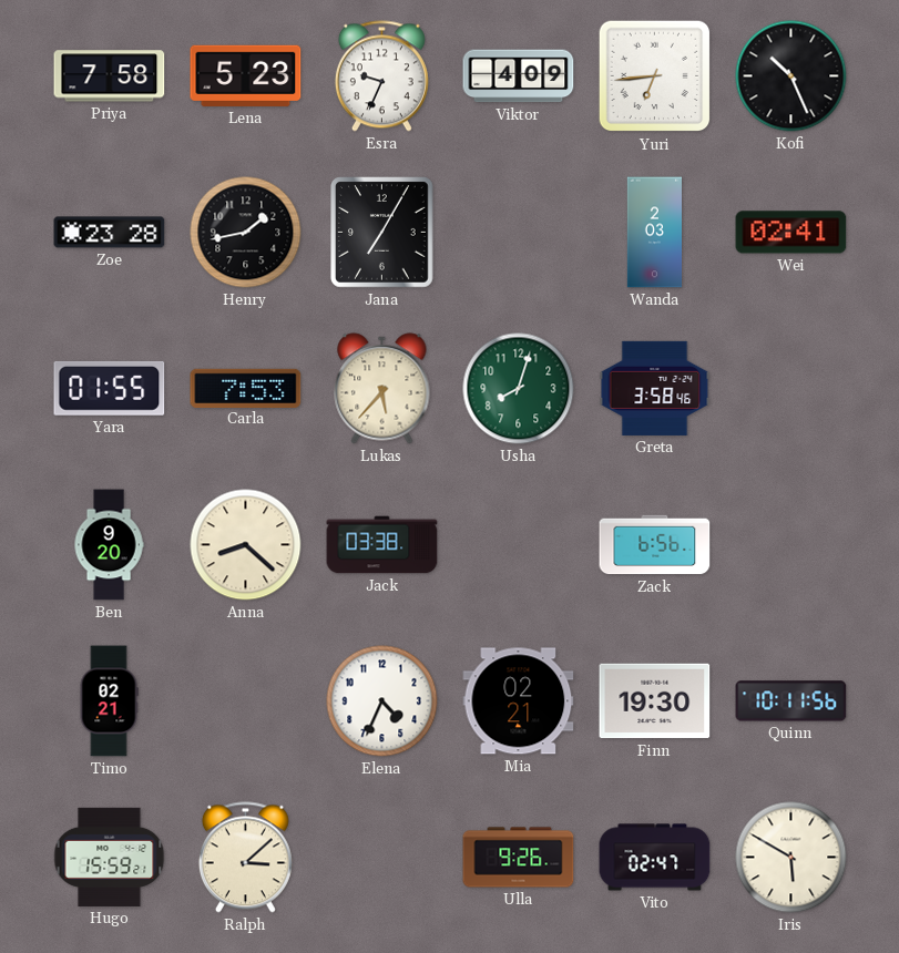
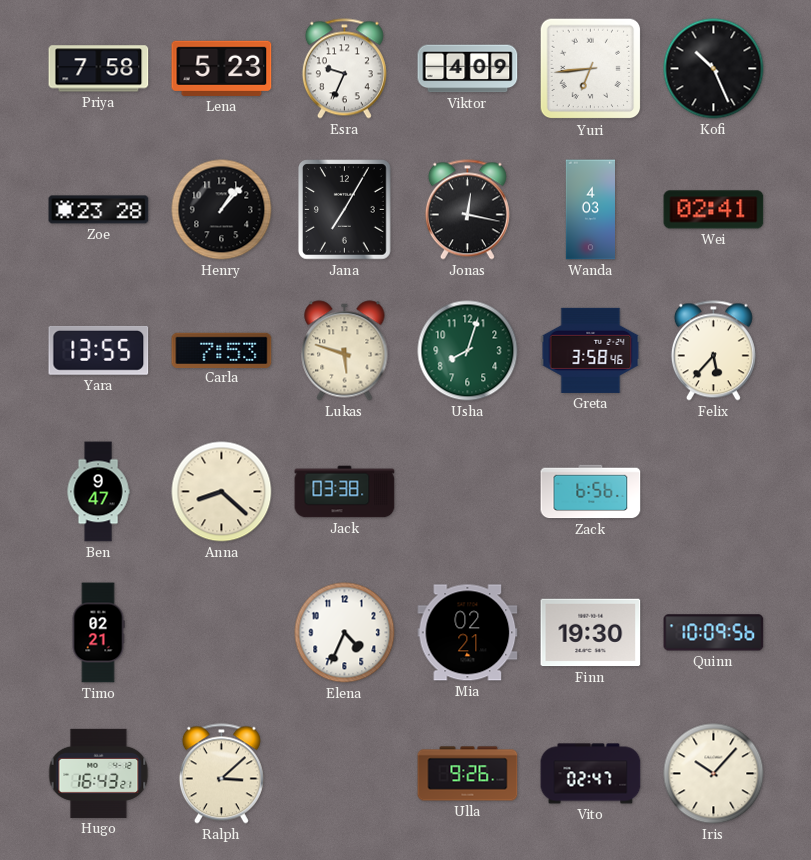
Henry: 1:43 -> 1:07
Jonas: none -> 12:17
Wanda: 2:03 -> 4:03
Yara: 01:55 -> 13:55
Lukas: 5:37 -> 5:48
Felix: none -> 5:37
Ben: 9:20 -> 9:47
Quinn: 10:11 -> 10:09
Hugo: 15:59 -> 16:43
Iris: 5:50 -> 10:07
